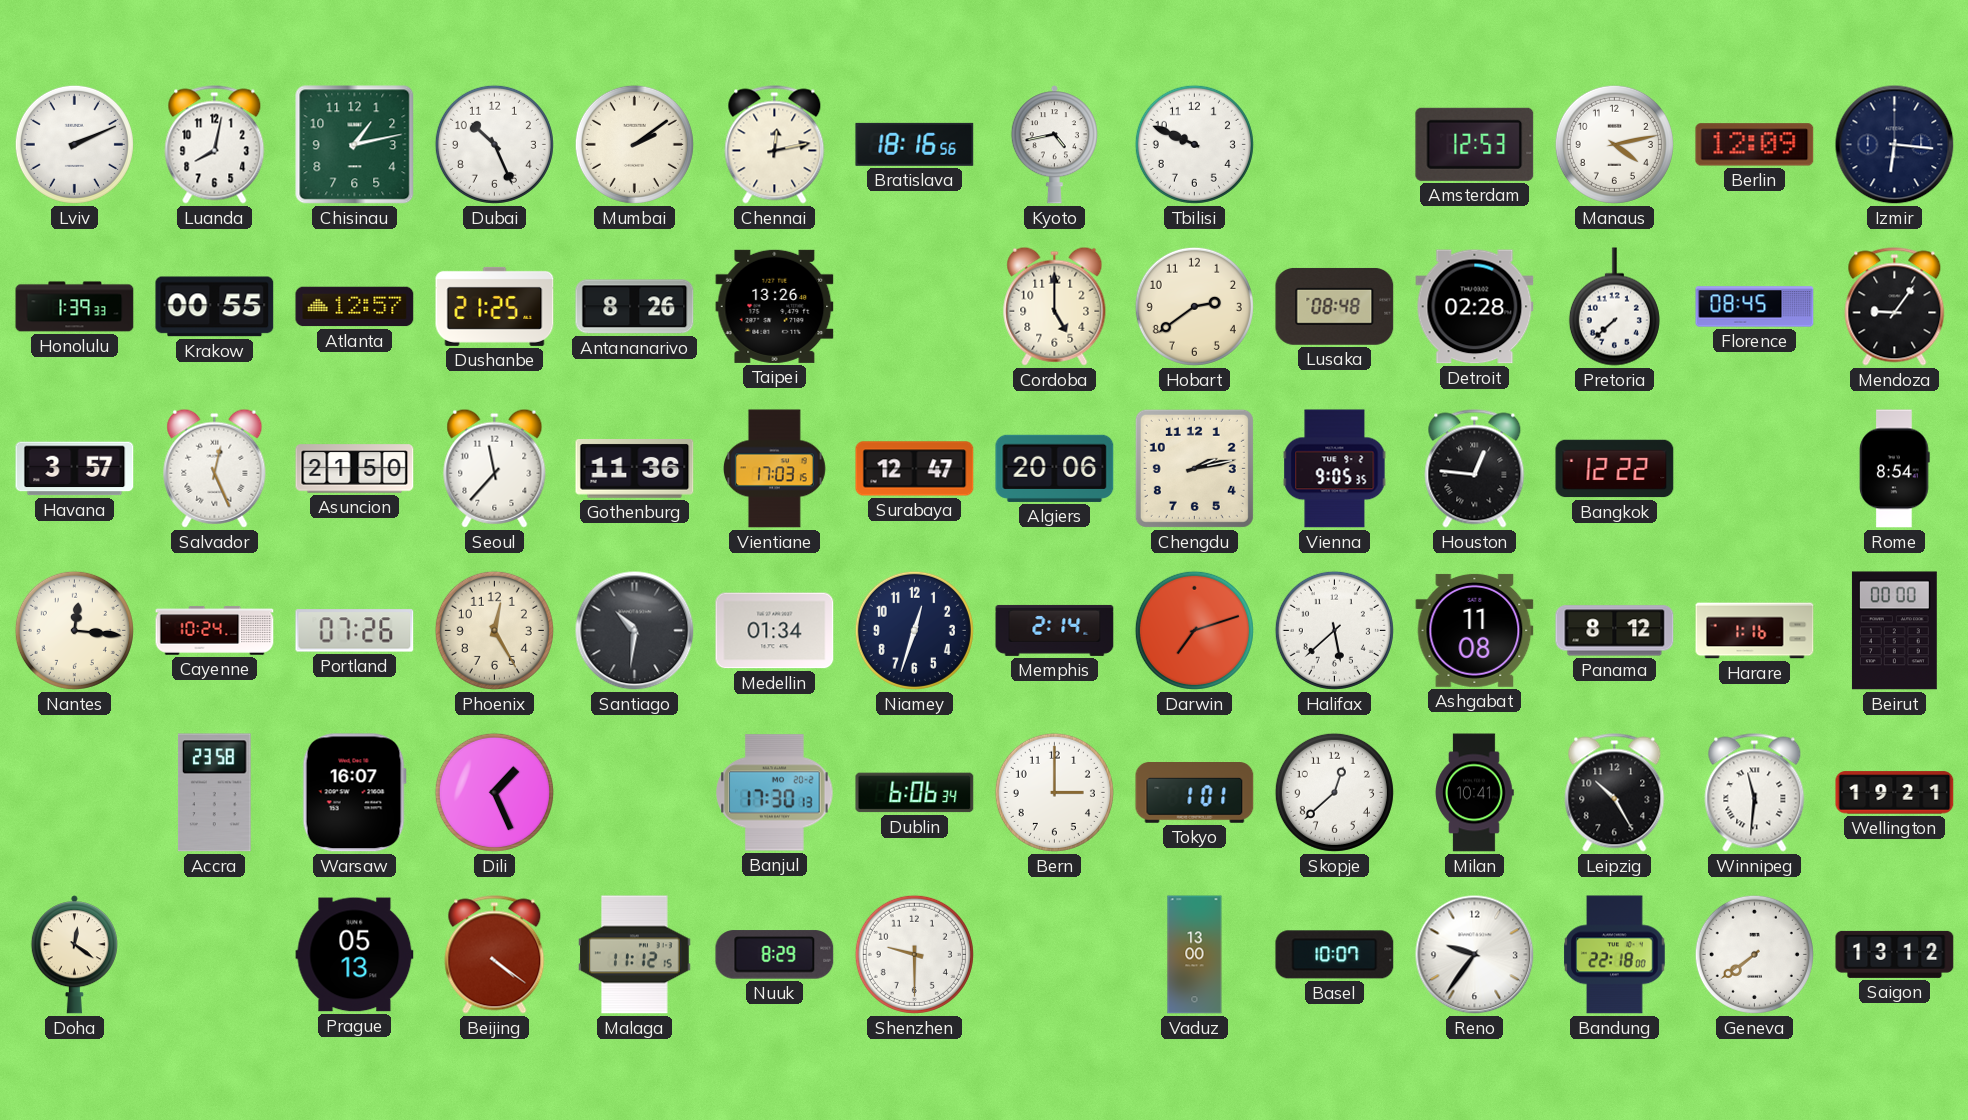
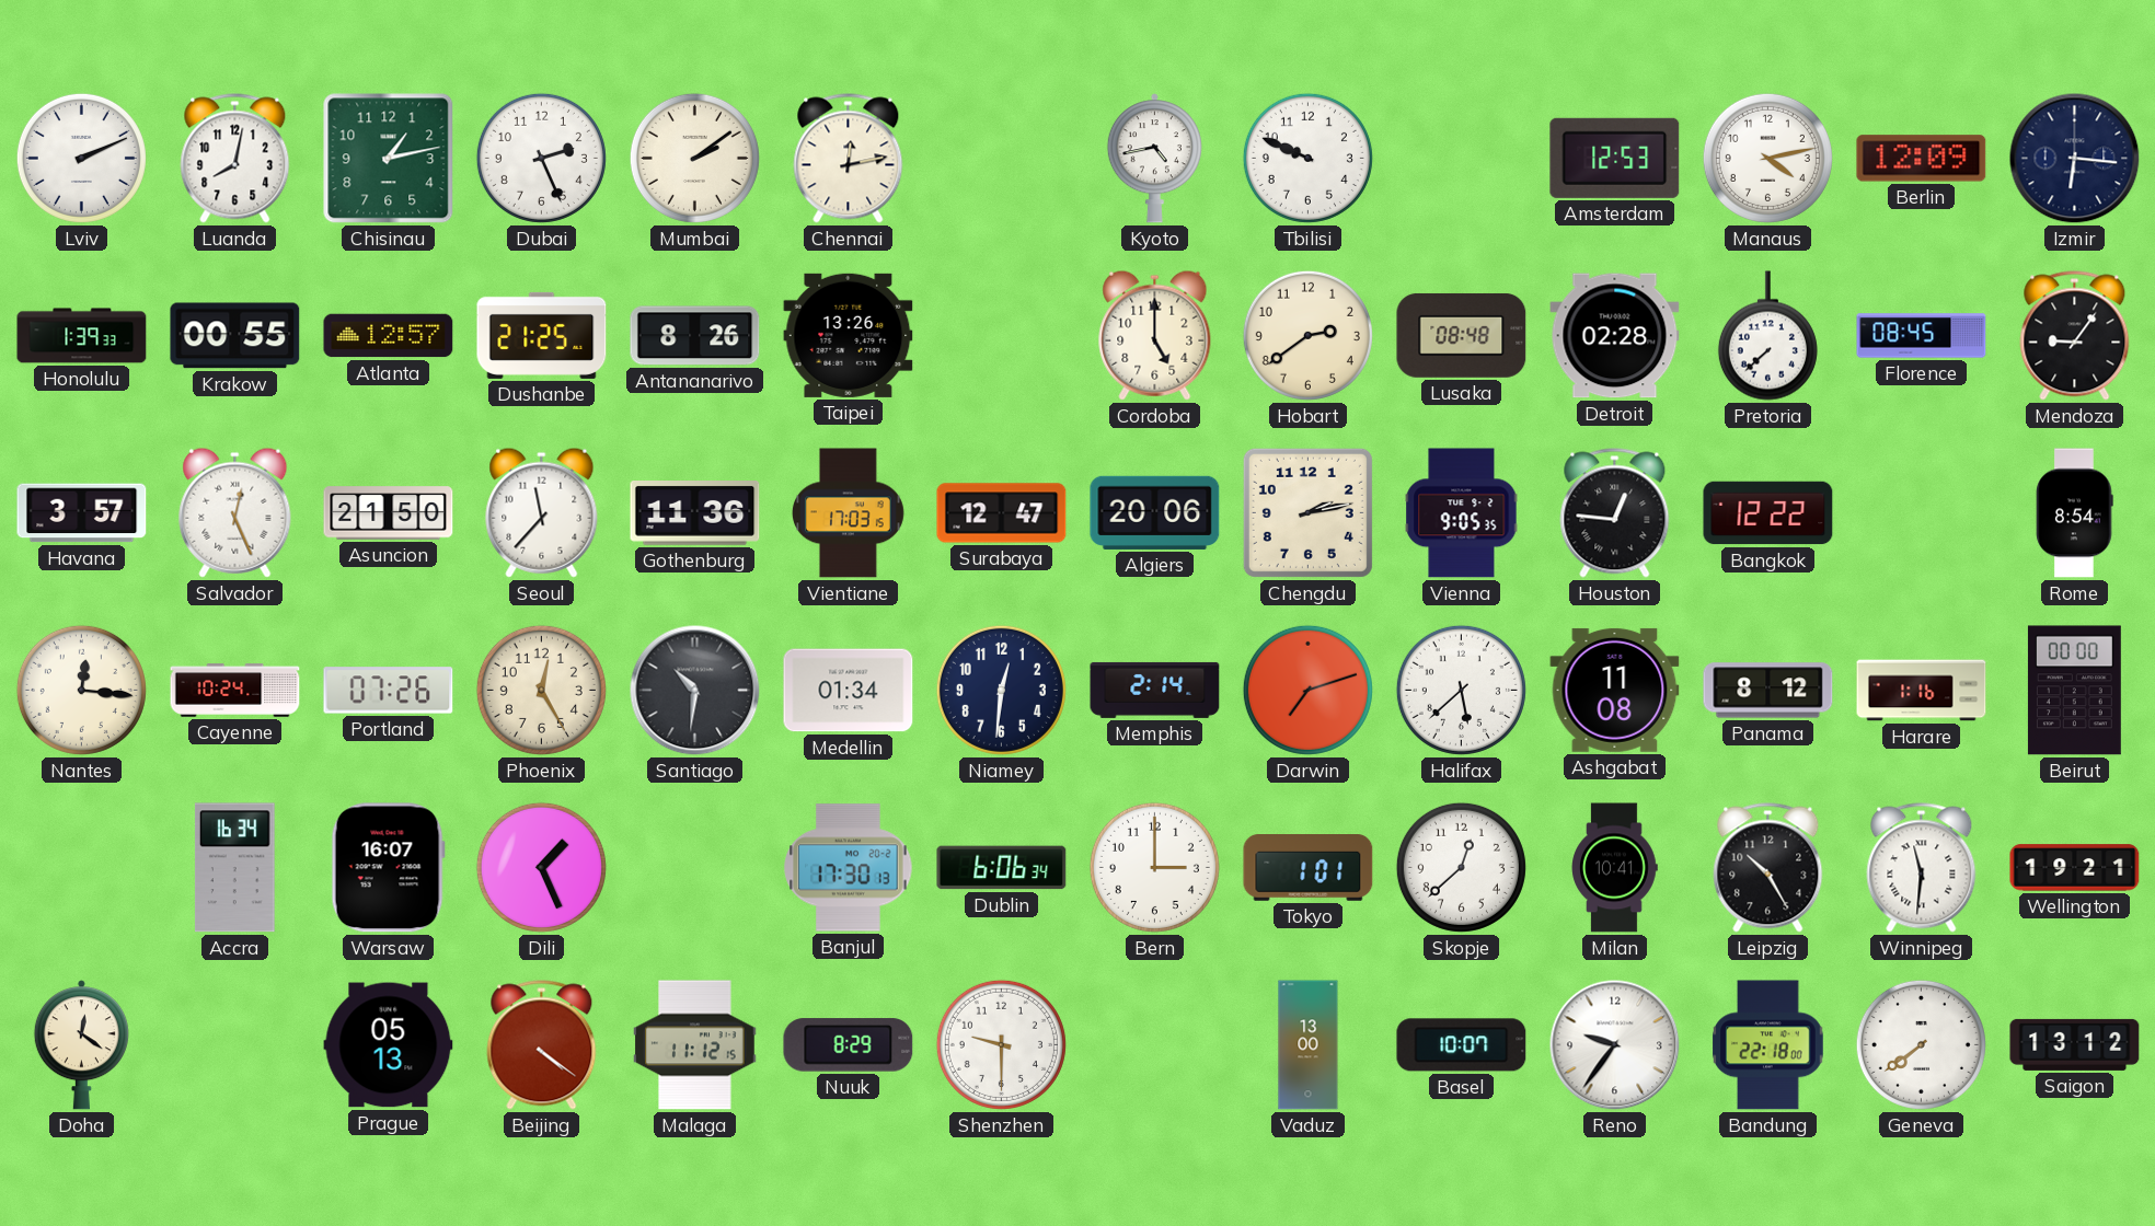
Dubai: 10:26 -> 2:26
Bratislava: 18:16 -> none
Niamey: 12:33 -> 12:31
Accra: 23:58 -> 16:34
